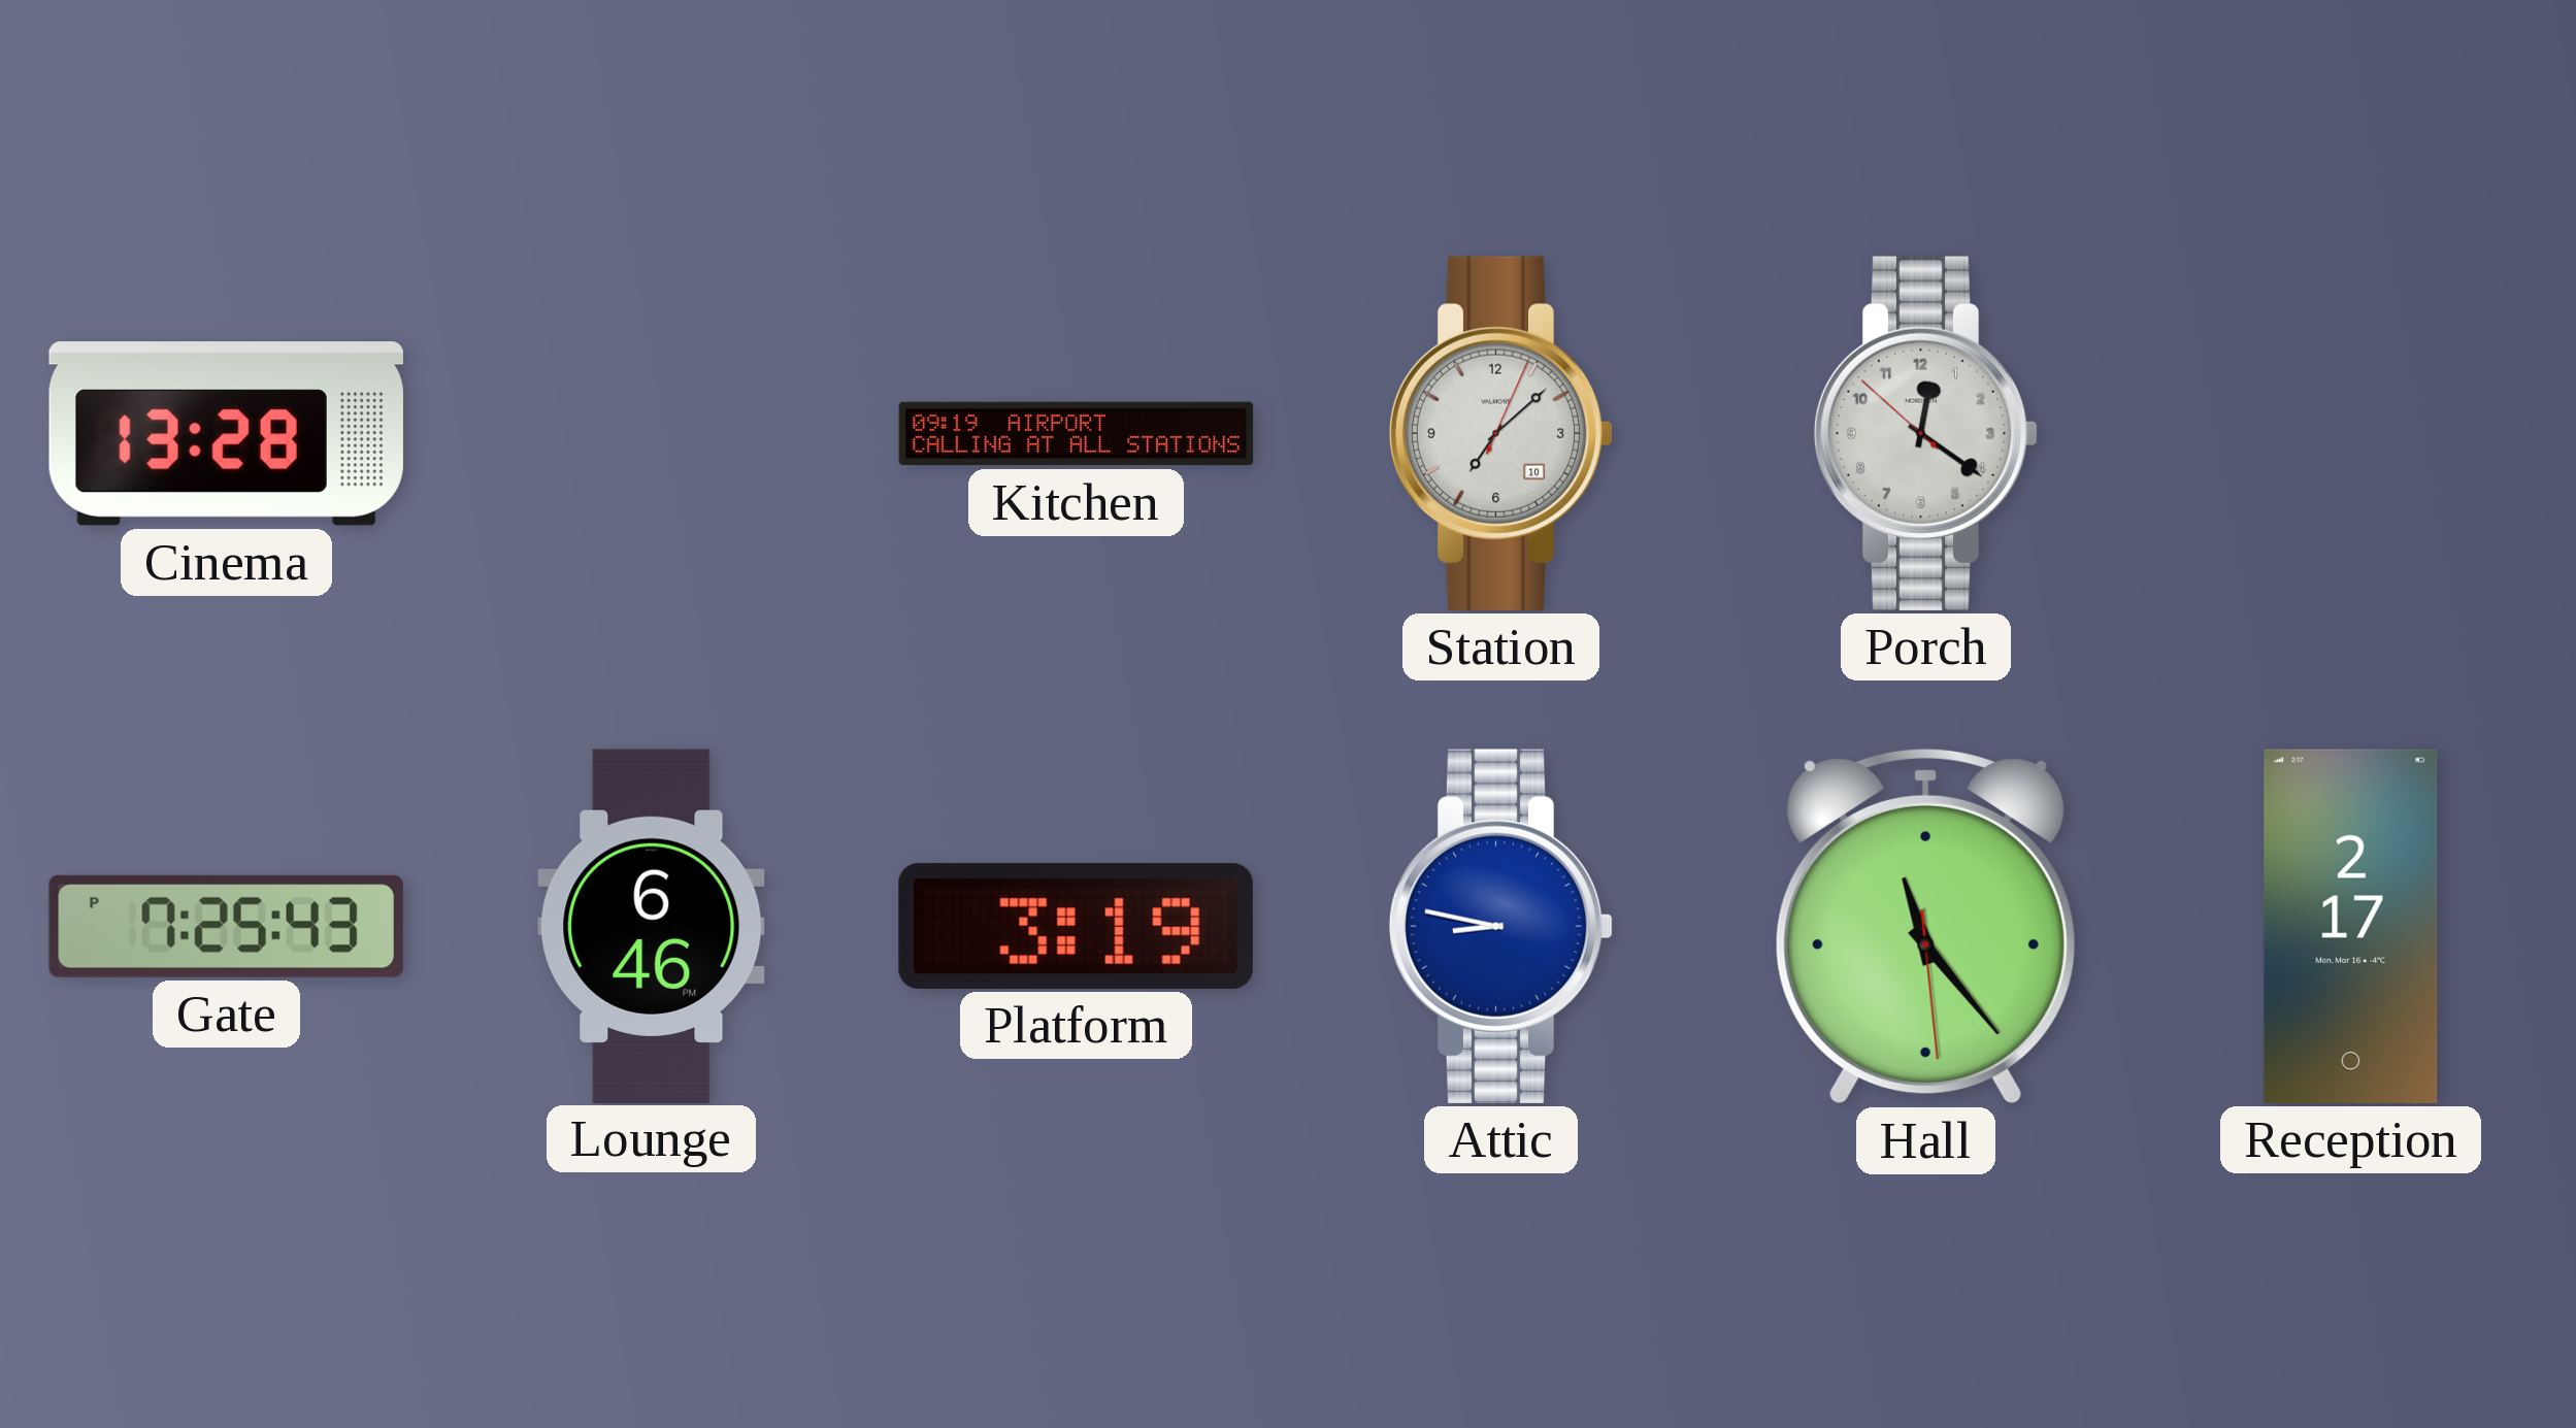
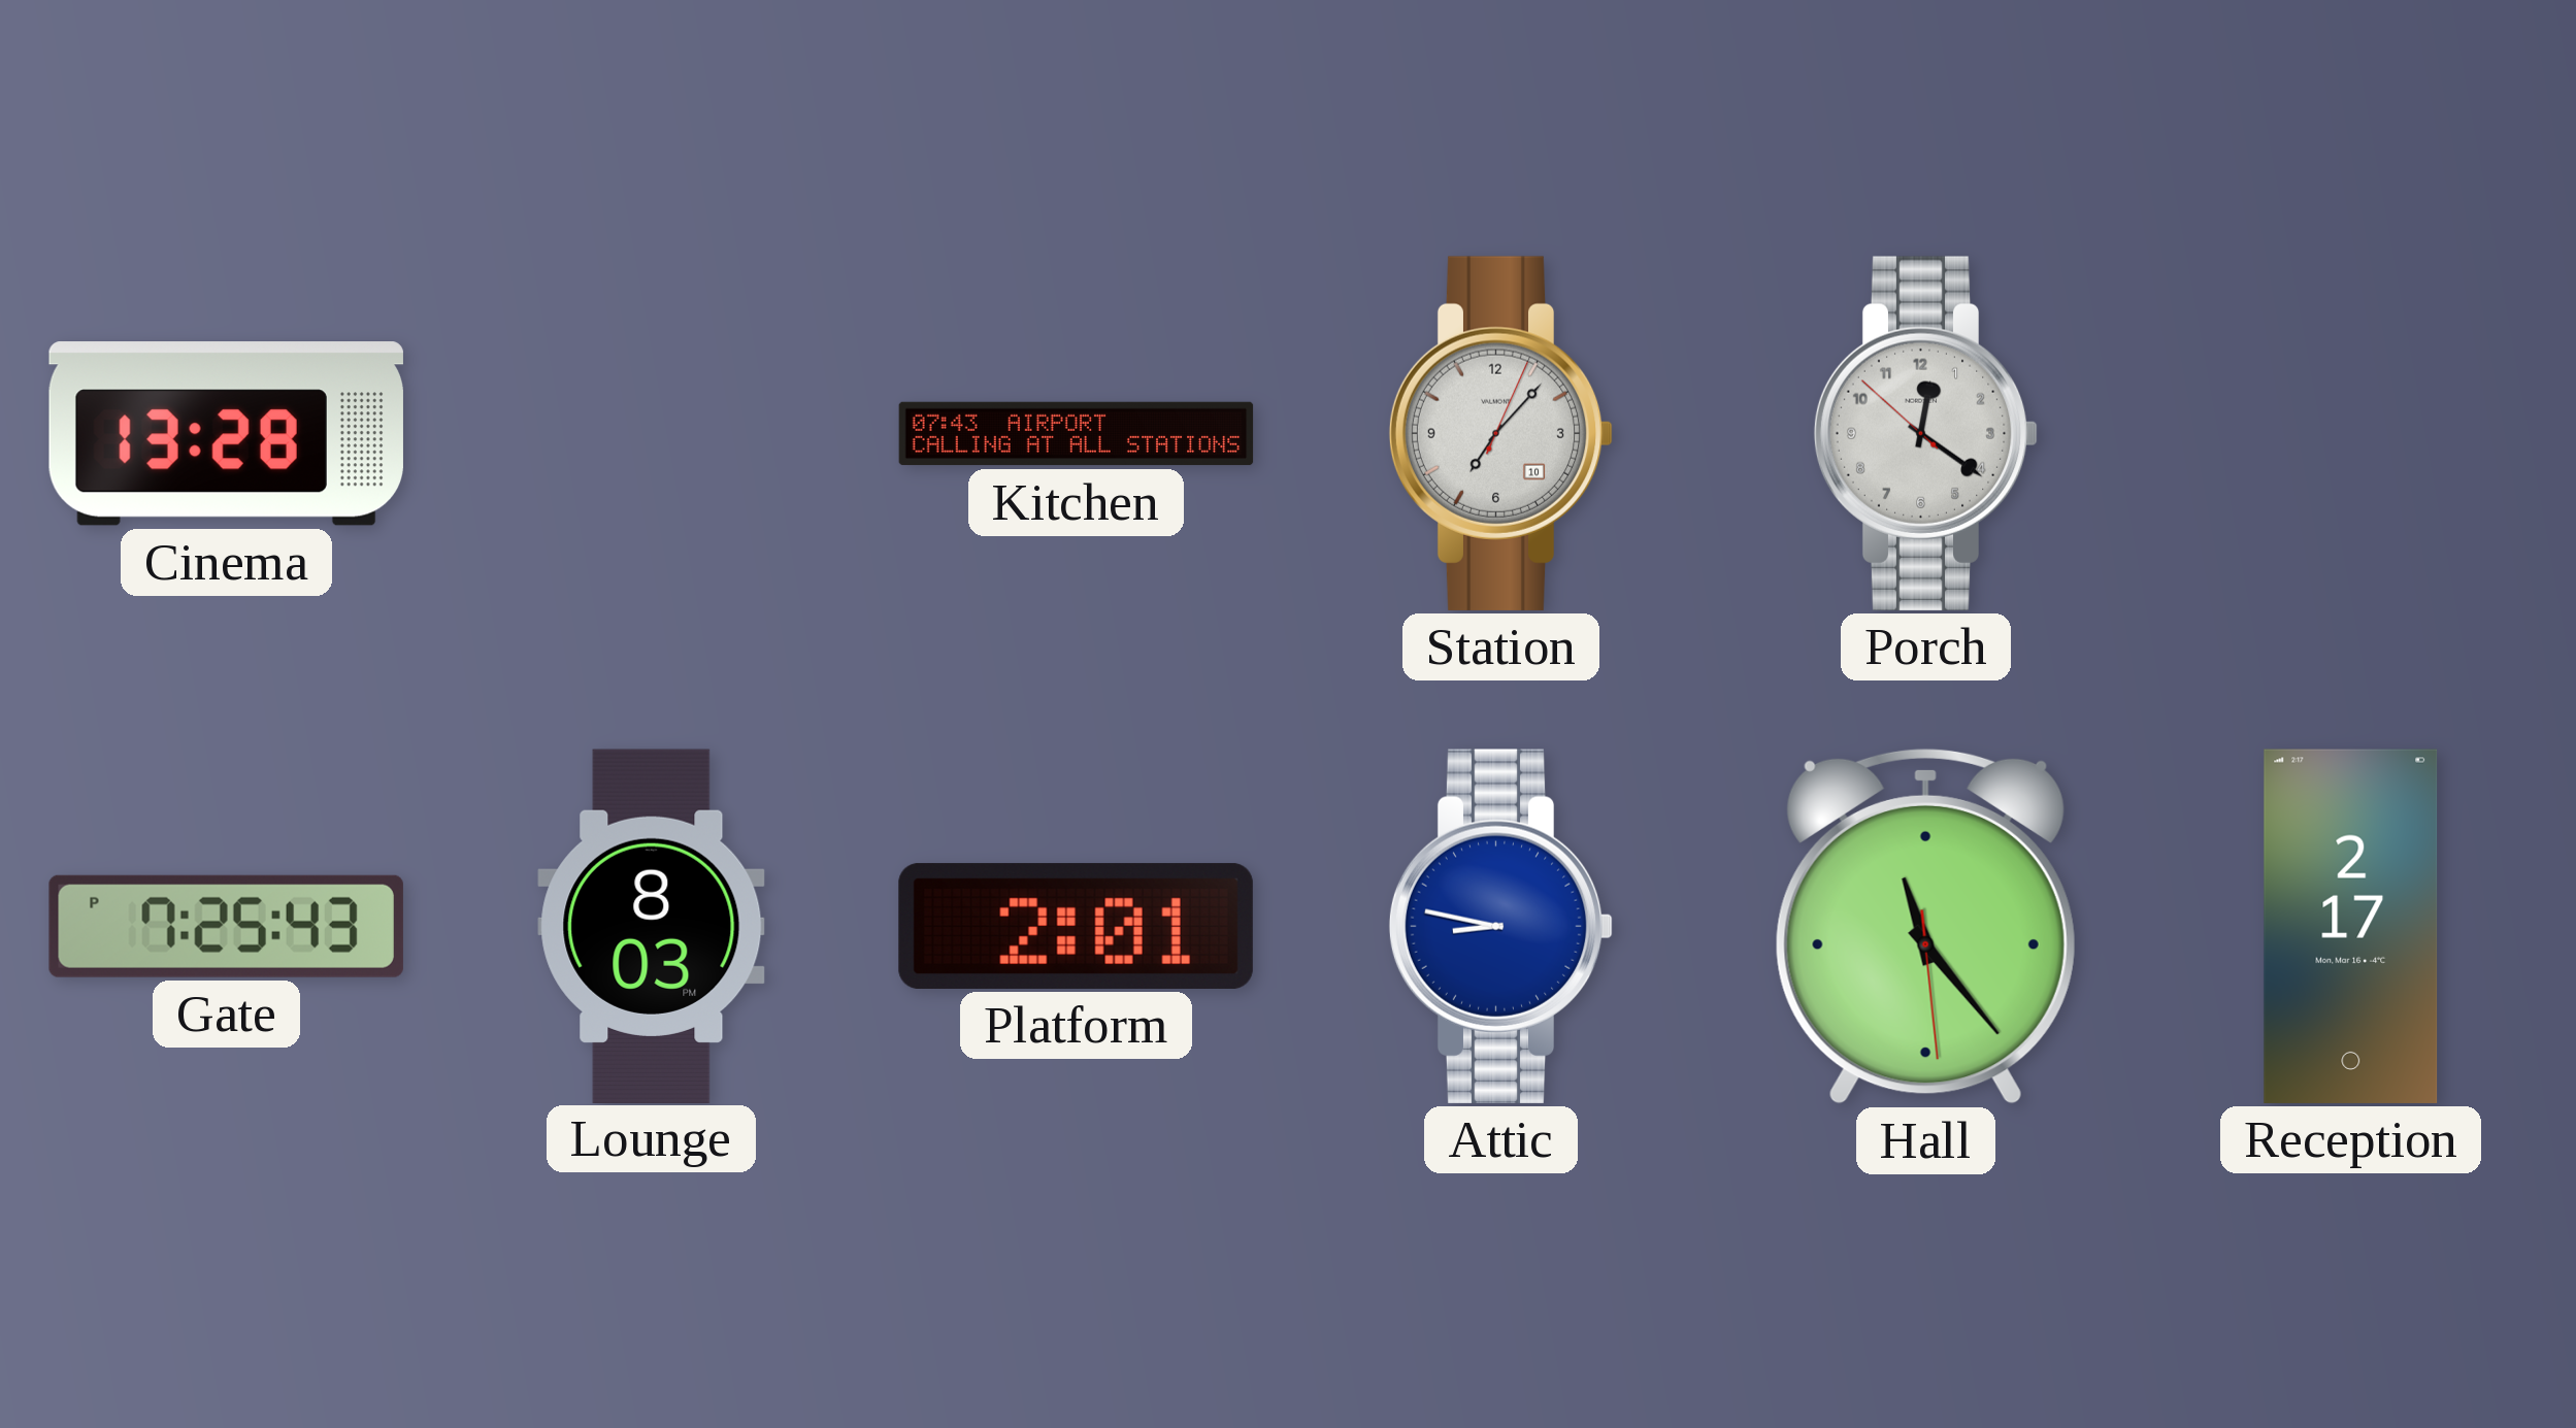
Kitchen: 09:19 -> 07:43
Station: 7:08 -> 7:07
Lounge: 6:46 -> 8:03
Platform: 3:19 -> 2:01
